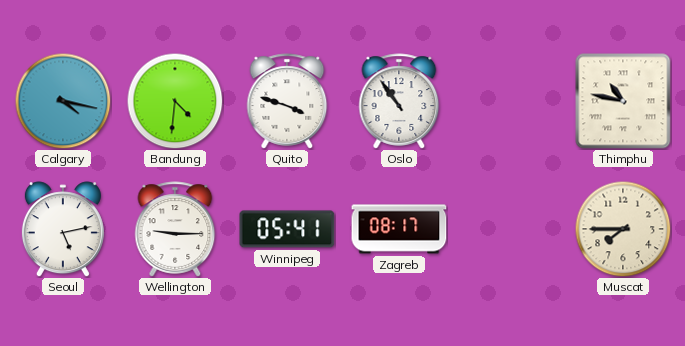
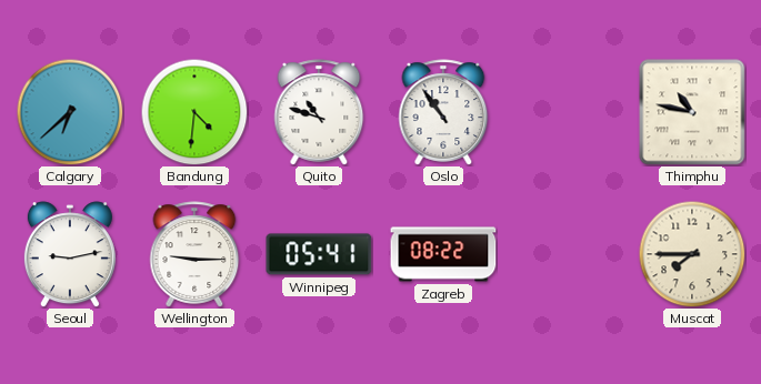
Calgary: 4:17 -> 6:38
Quito: 3:48 -> 10:48
Seoul: 5:13 -> 9:13
Zagreb: 08:17 -> 08:22
